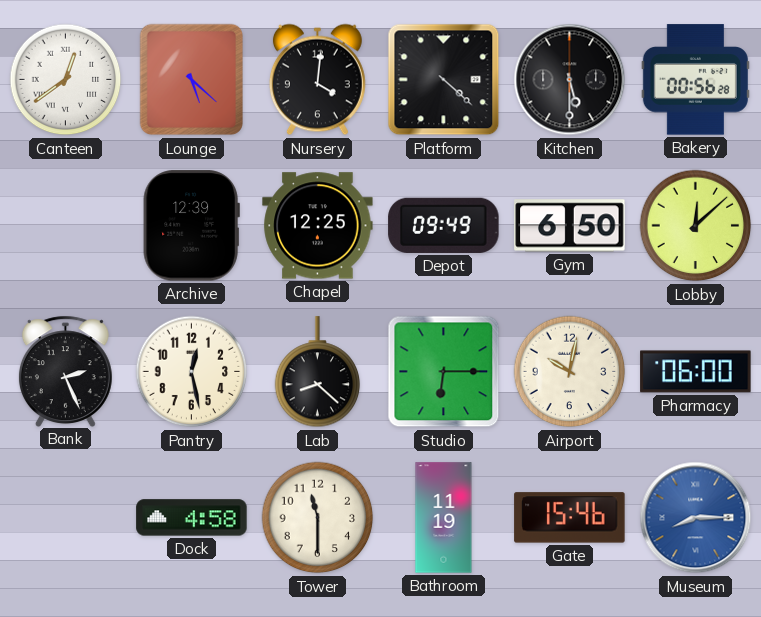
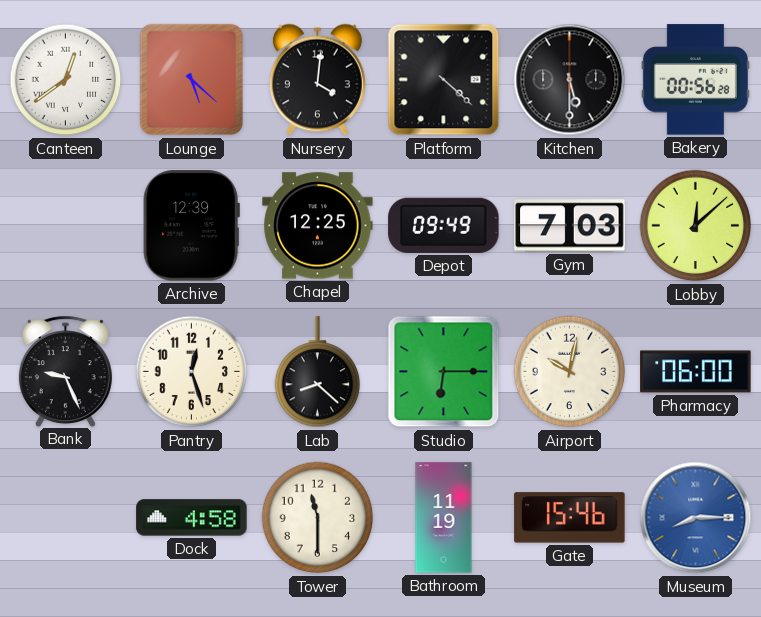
Gym: 6:50 -> 7:03
Bank: 2:26 -> 9:26
Pantry: 12:28 -> 12:27
